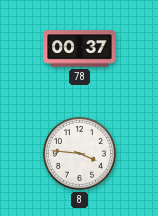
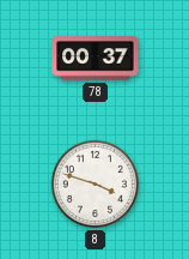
8: 3:46 -> 3:48
